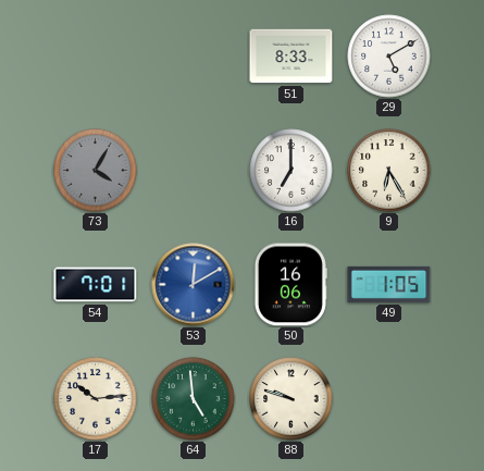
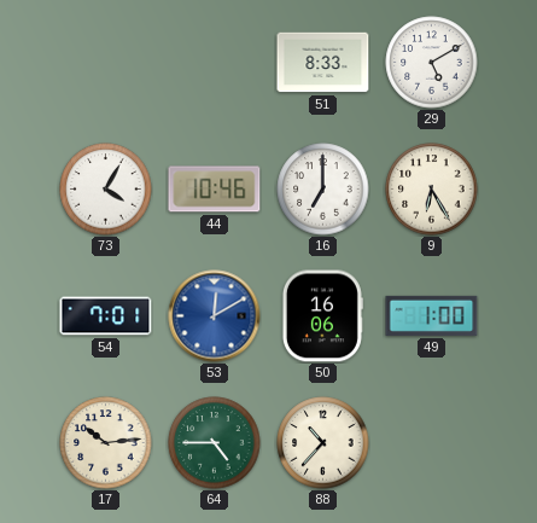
73 dial: grey -> white
44: none -> 10:46
49: 1:05 -> 1:00
64: 4:59 -> 4:45
88: 9:48 -> 10:37
